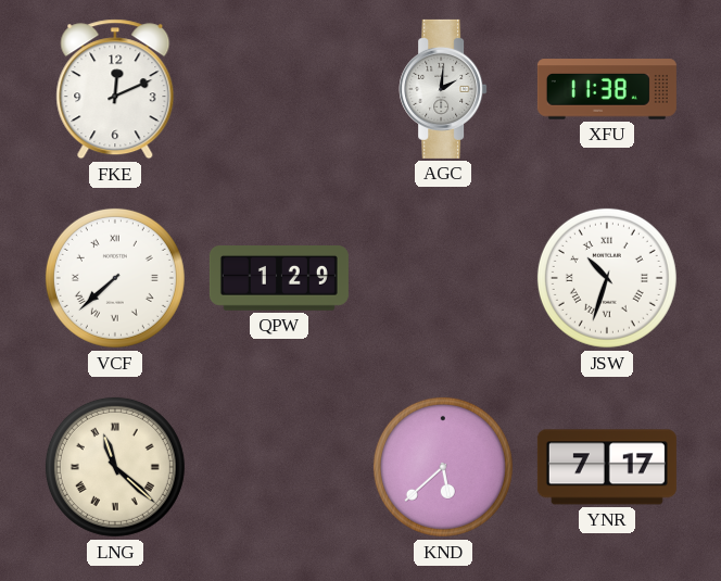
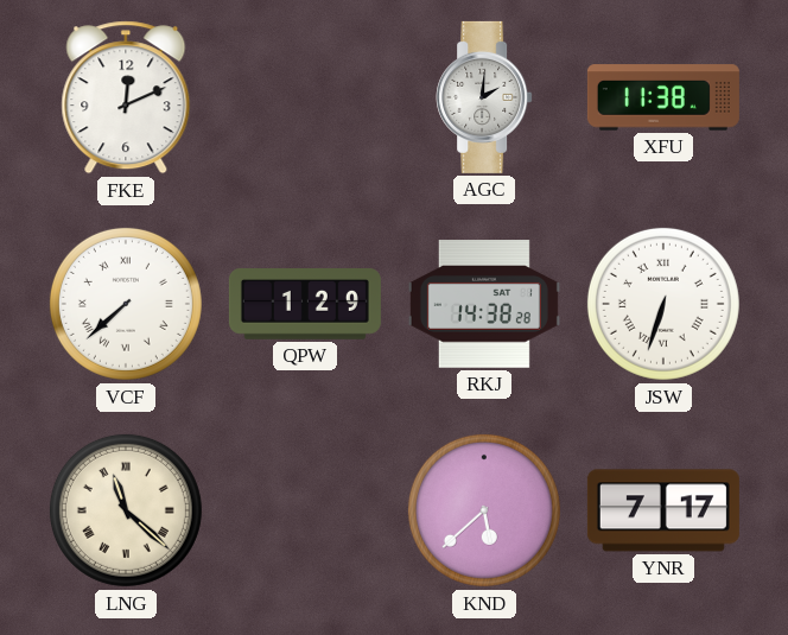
RKJ: none -> 14:38
JSW: 10:33 -> 6:33
